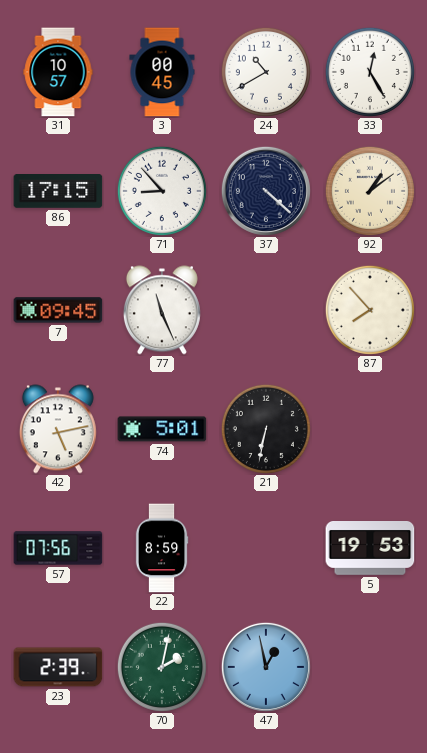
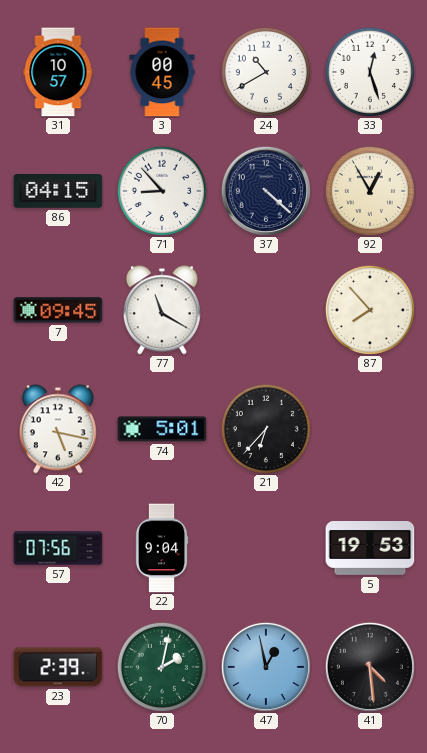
33: 12:25 -> 12:27
86: 17:15 -> 04:15
92: 1:09 -> 12:55
77: 11:26 -> 11:20
42: 5:13 -> 5:17
21: 6:32 -> 6:37
22: 8:59 -> 9:04
41: none -> 4:29
